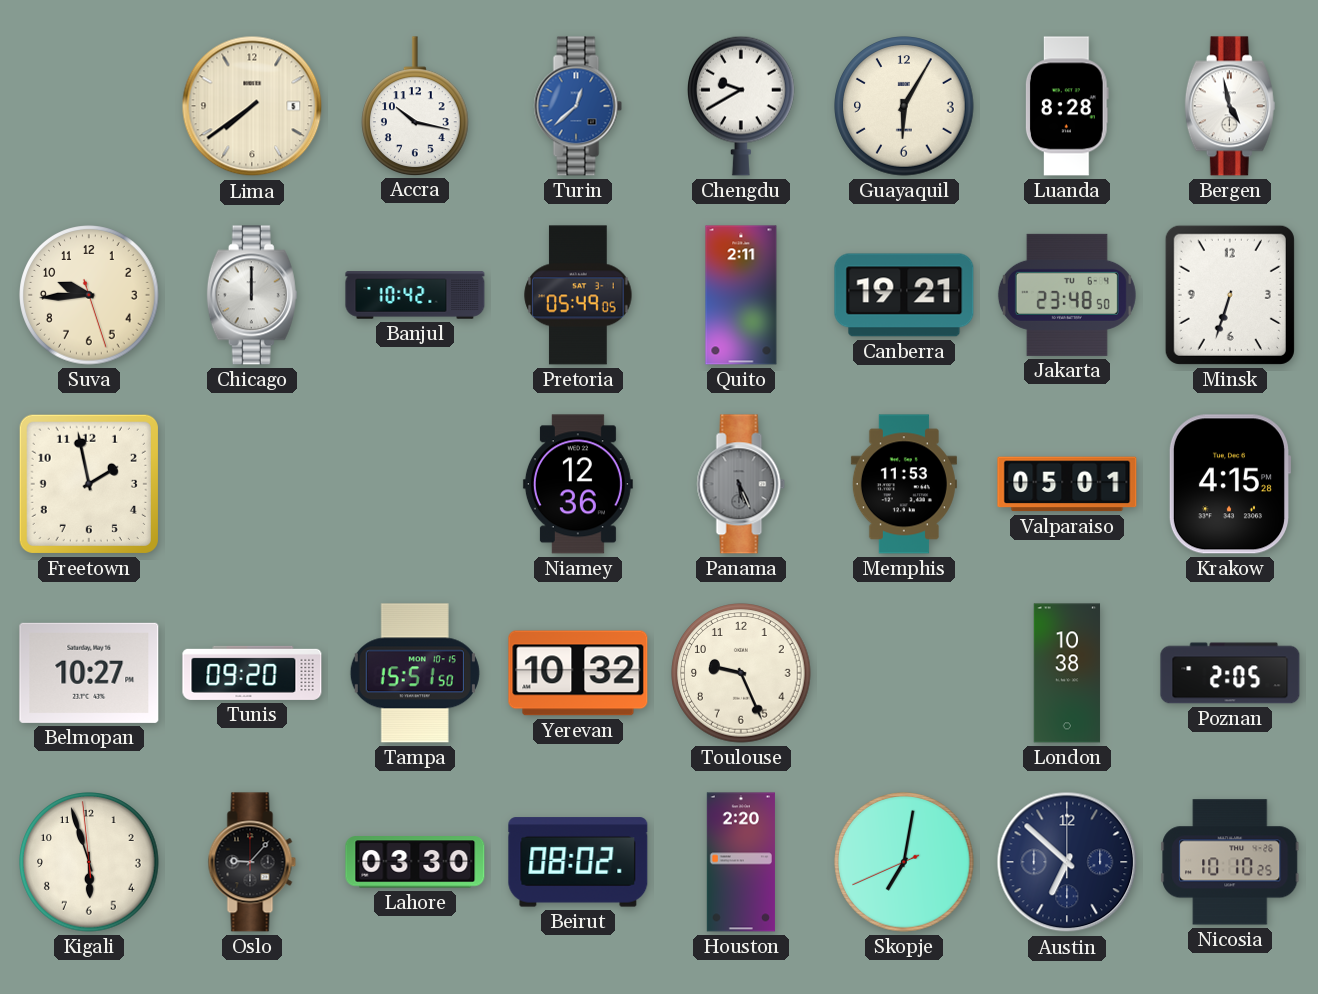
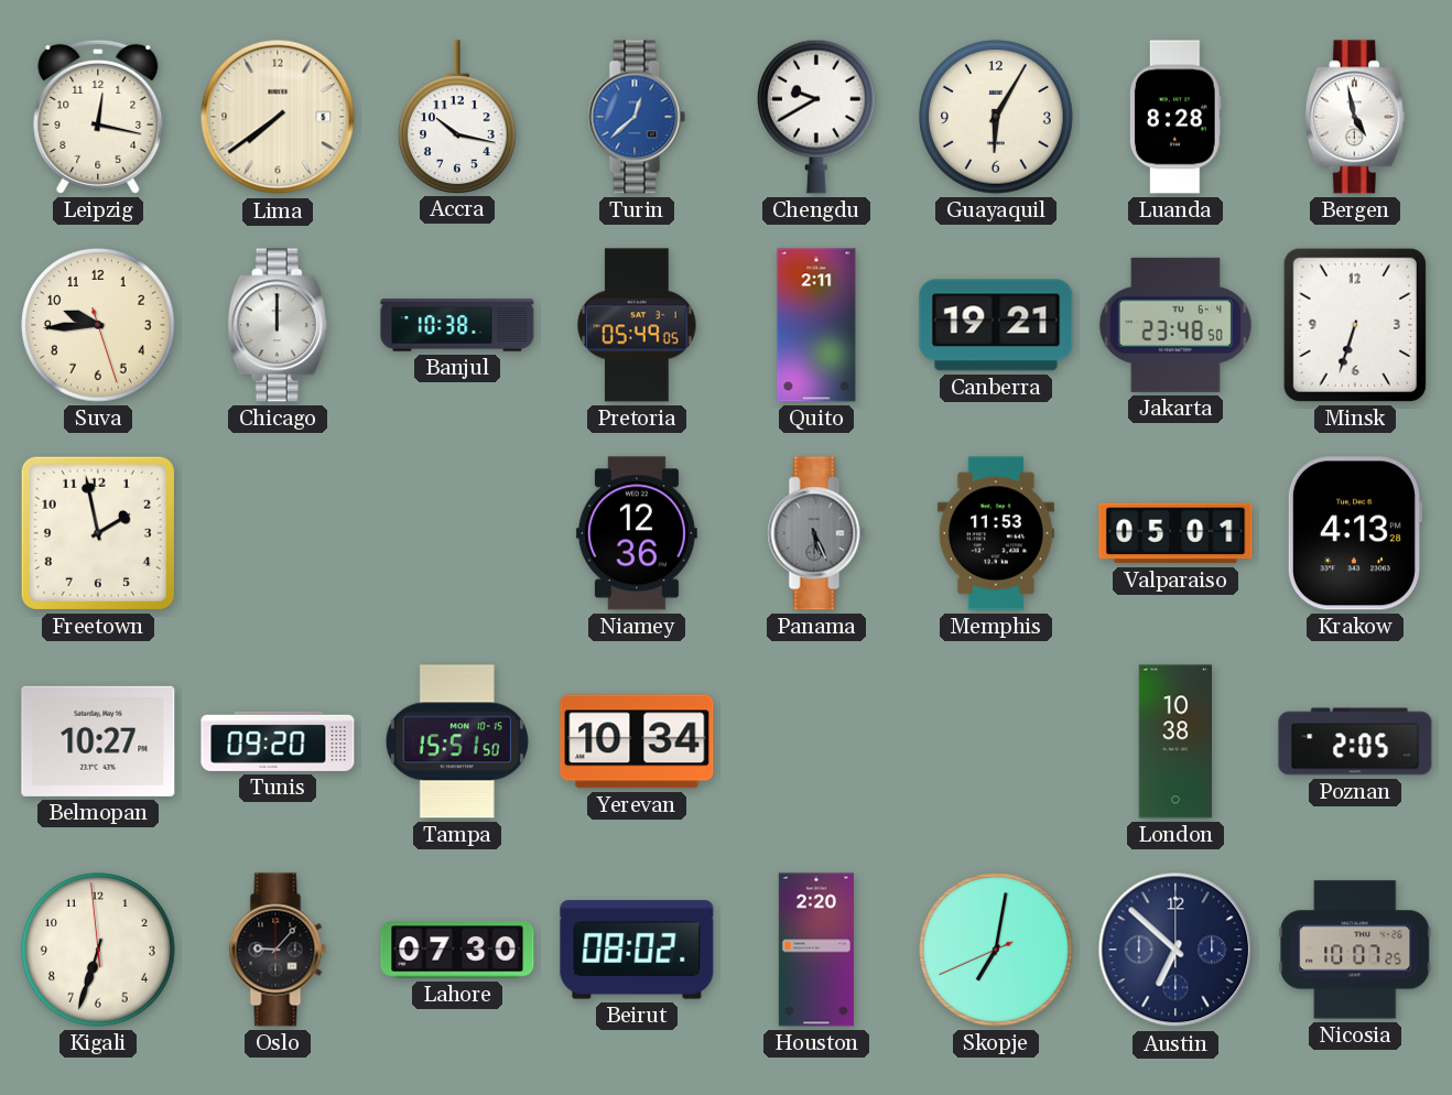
Leipzig: none -> 12:17
Banjul: 10:42 -> 10:38
Krakow: 4:15 -> 4:13
Yerevan: 10:32 -> 10:34
Toulouse: 9:26 -> none
Kigali: 5:56 -> 6:32
Lahore: 03:30 -> 07:30
Nicosia: 10:10 -> 10:07
